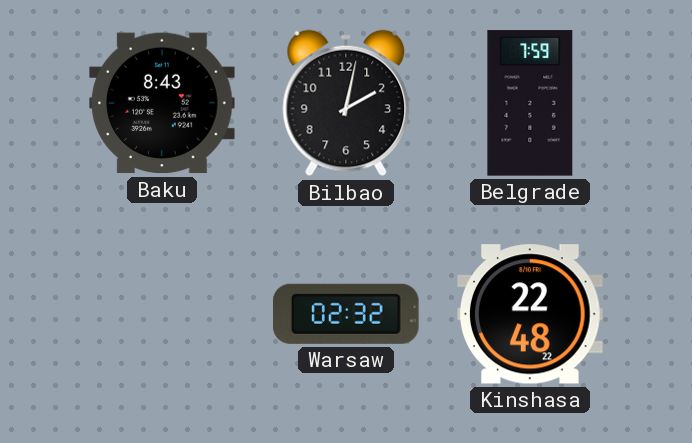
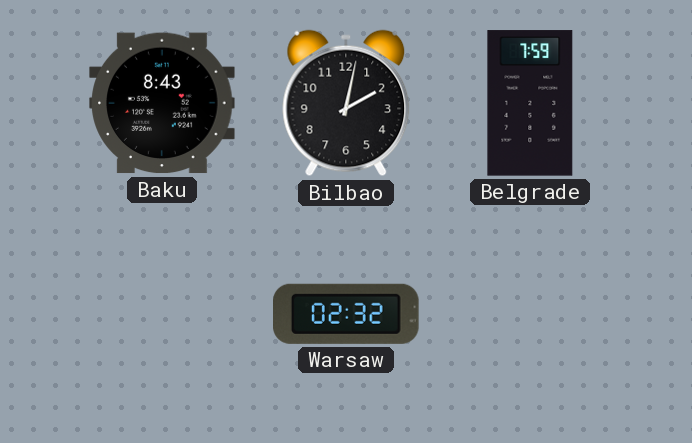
Kinshasa: 22:48 -> none
